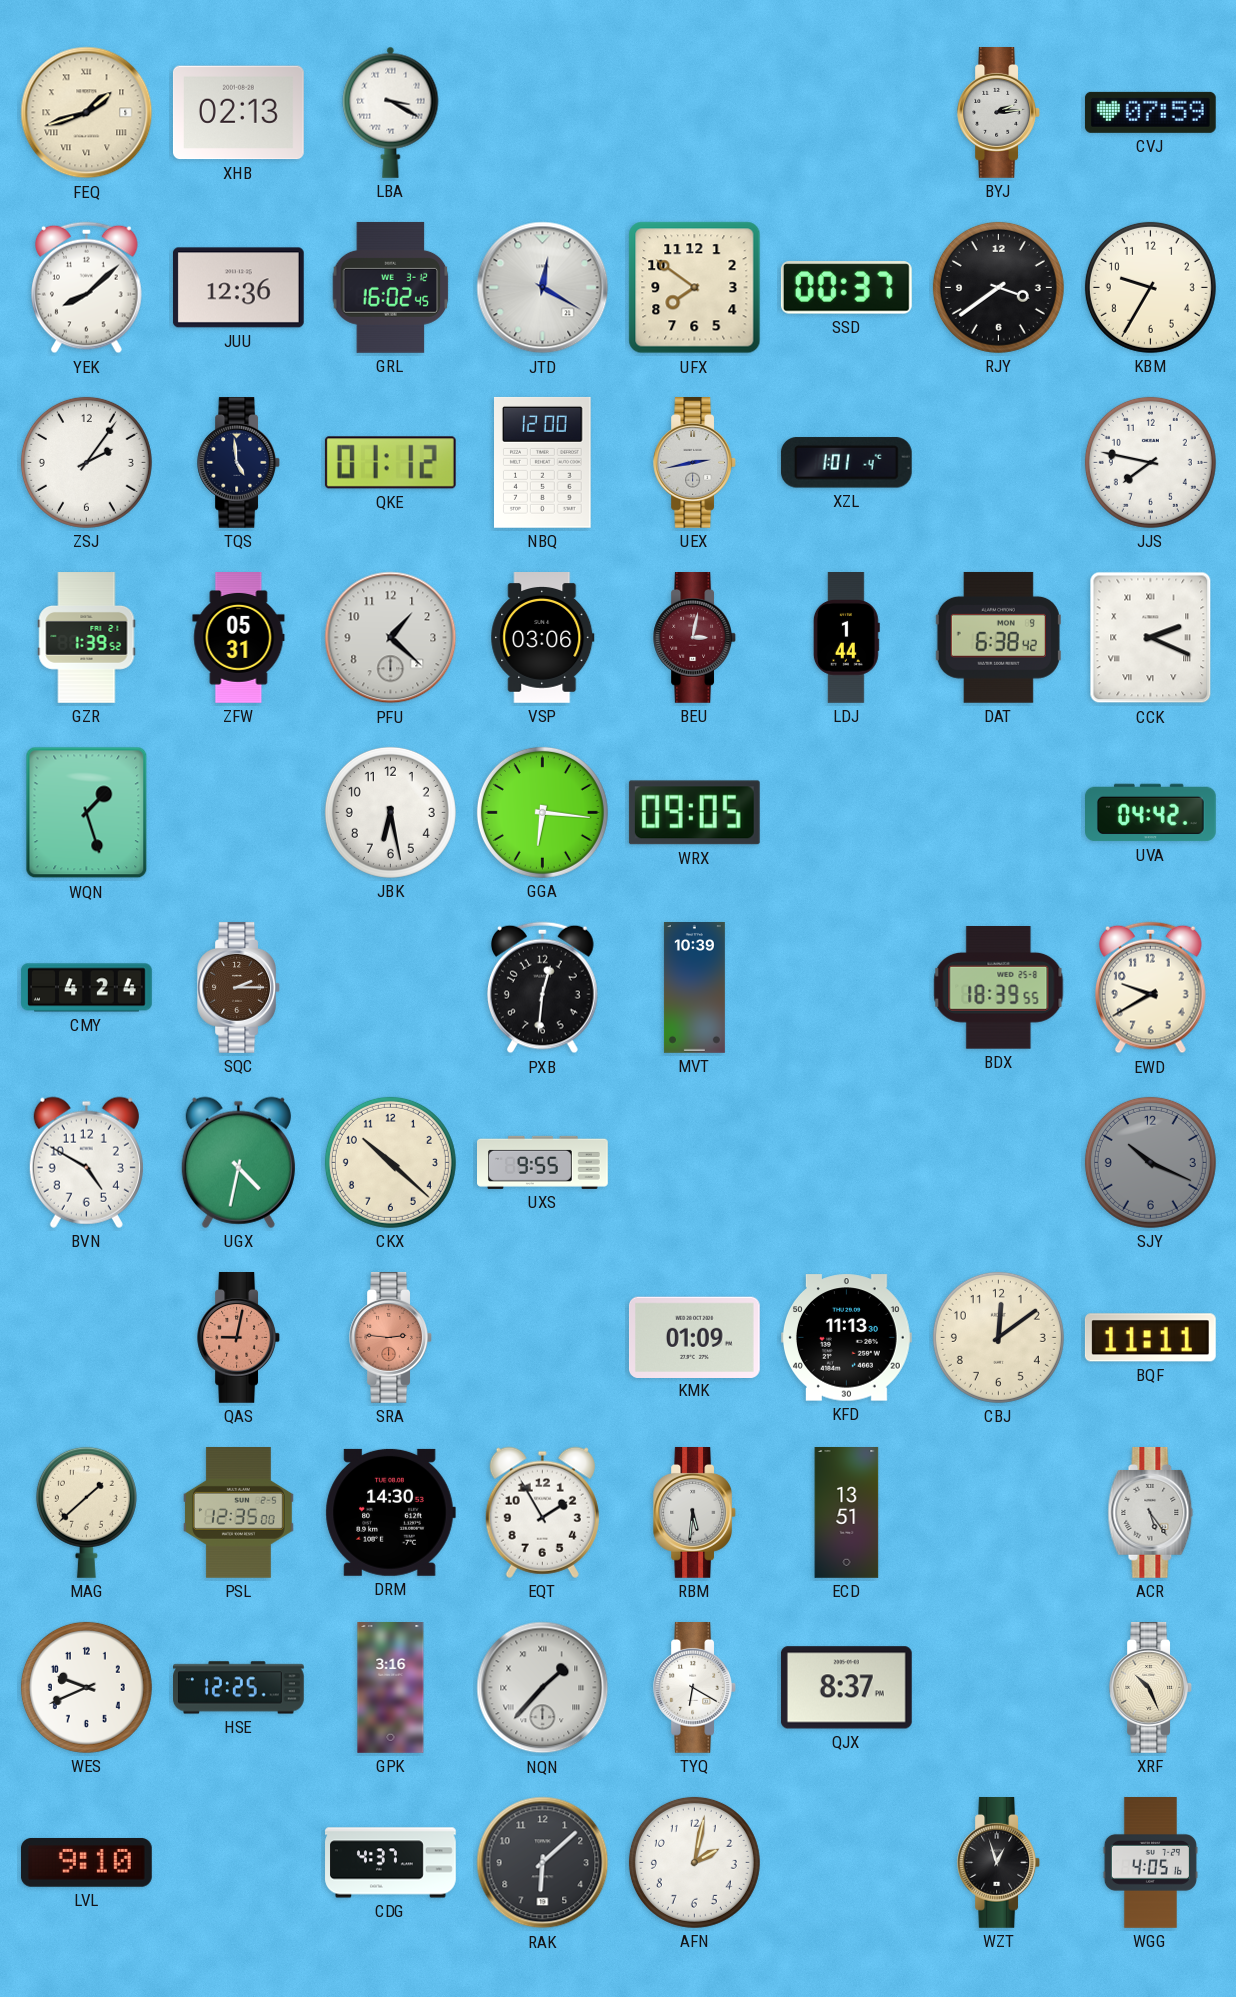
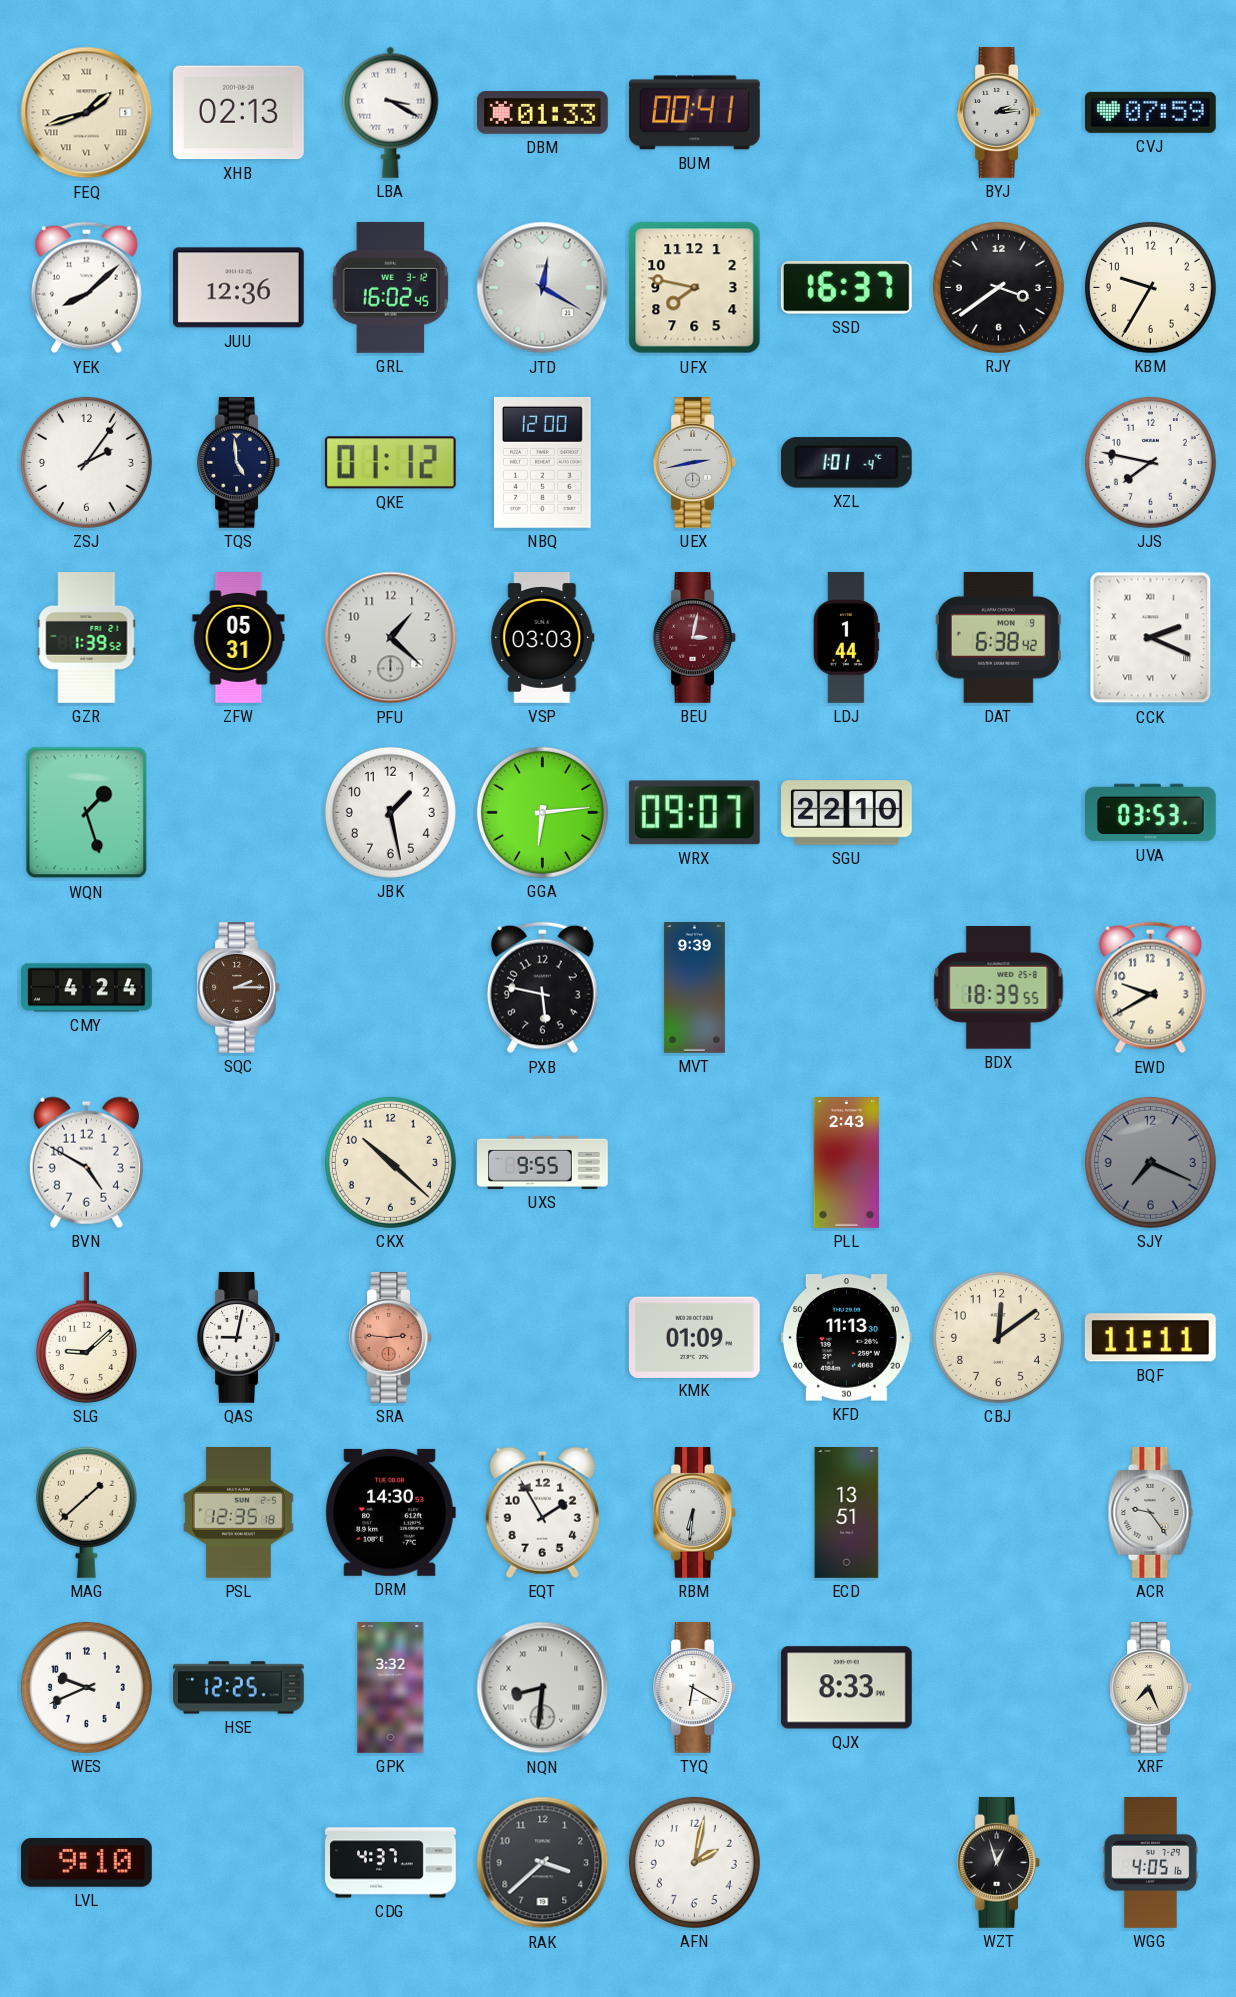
DBM: none -> 01:33
BUM: none -> 00:41
UFX: 7:51 -> 7:47
SSD: 00:37 -> 16:37
VSP: 03:06 -> 03:03
JBK: 6:28 -> 1:28
GGA: 6:16 -> 6:14
WRX: 09:05 -> 09:07
SGU: none -> 22:10
UVA: 04:42 -> 03:53
PXB: 12:31 -> 5:47
MVT: 10:39 -> 9:39
UGX: 4:32 -> none
PLL: none -> 2:43
SJY: 10:19 -> 7:19
SLG: none -> 9:08
QAS dial: salmon -> white
PSL: 12:35:00 -> 12:35:18
RBM: 5:31 -> 6:31
ACR: 5:24 -> 9:24
GPK: 3:16 -> 3:32
NQN: 1:37 -> 8:31
QJX: 8:37 -> 8:33
XRF: 10:26 -> 7:26
RAK: 6:08 -> 3:38
